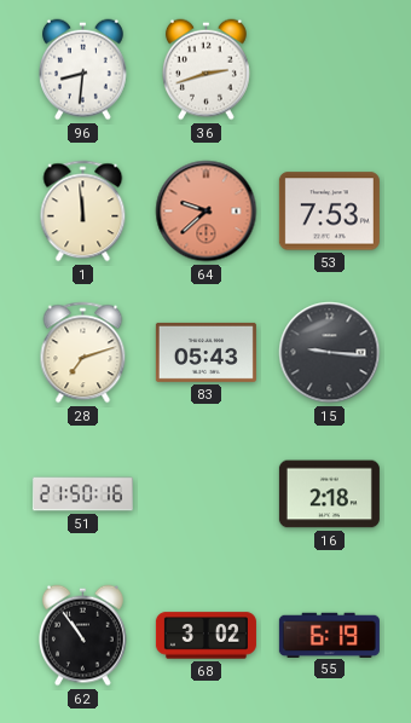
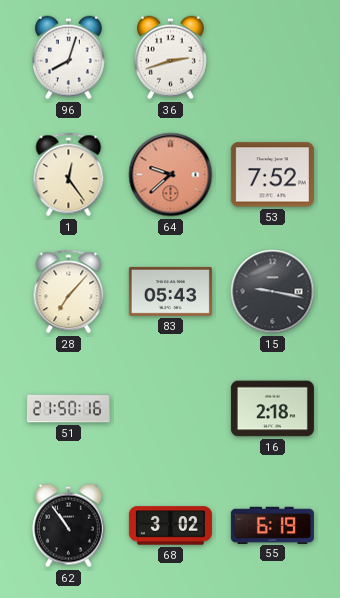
96: 8:31 -> 8:03
1: 11:59 -> 12:24
53: 7:53 -> 7:52
28: 7:12 -> 7:07
15: 9:16 -> 9:17
